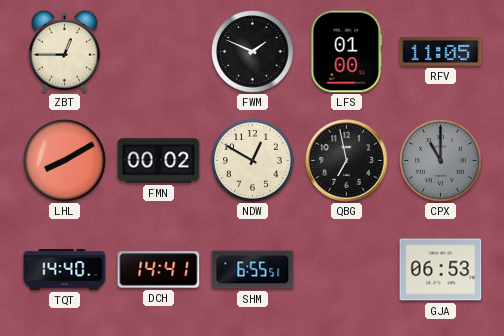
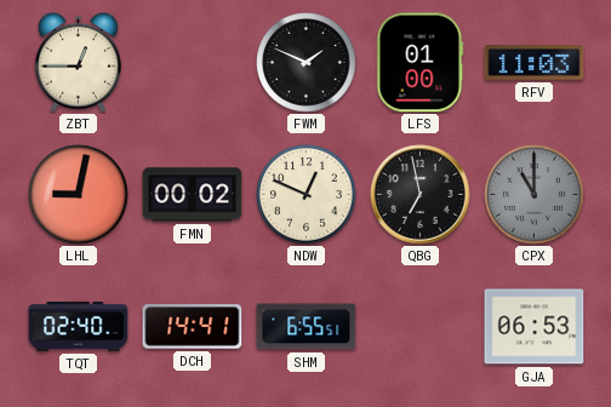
RFV: 11:05 -> 11:03
LHL: 8:10 -> 9:02
NDW: 12:50 -> 12:49
TQT: 14:40 -> 02:40
